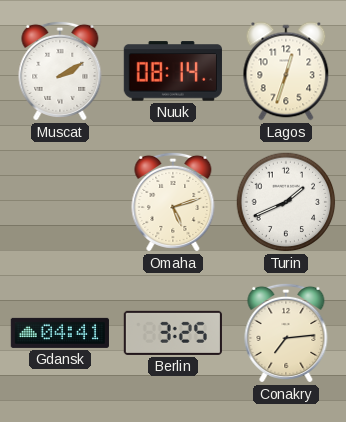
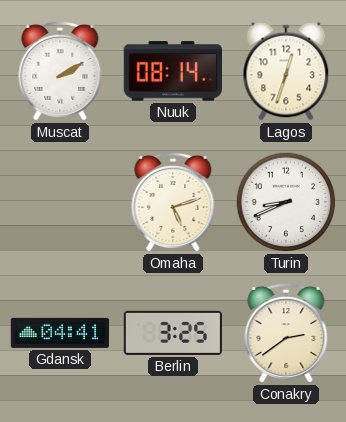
Turin: 1:41 -> 8:41
Conakry: 7:14 -> 2:39
